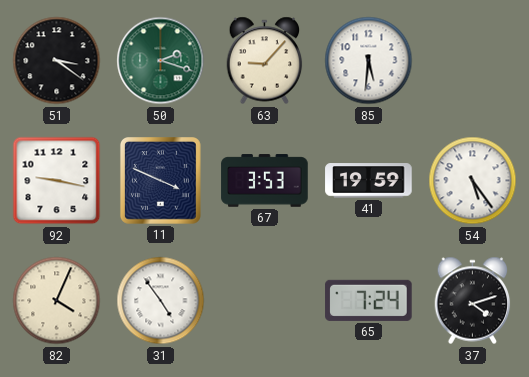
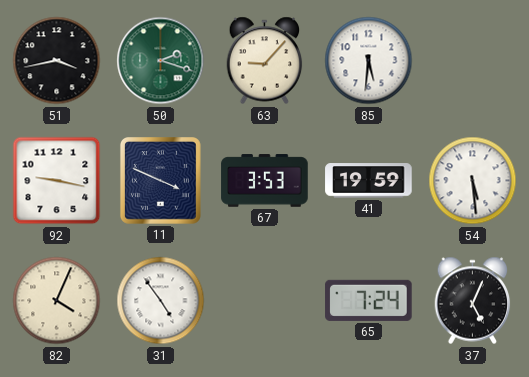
51: 3:21 -> 3:43
54: 5:24 -> 5:29
37: 4:12 -> 5:04
